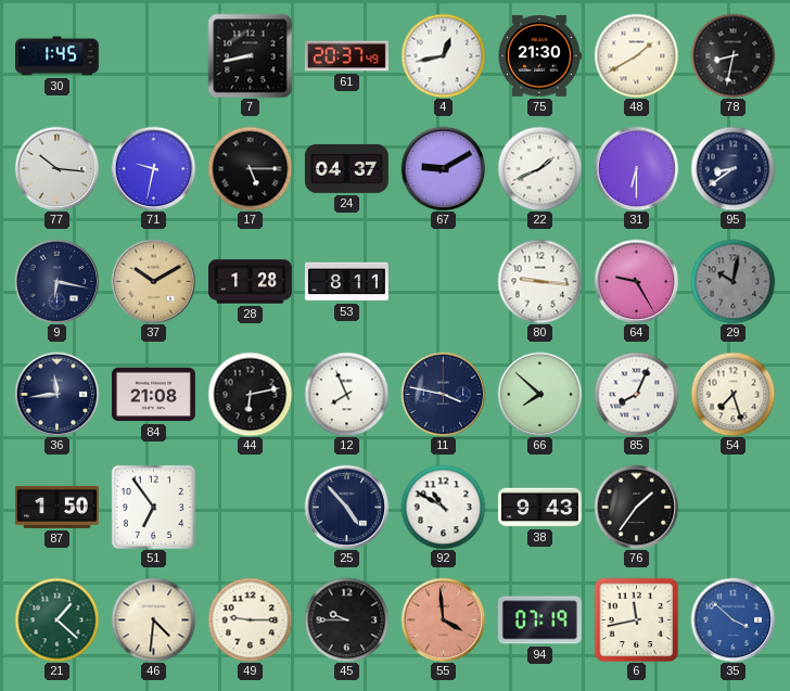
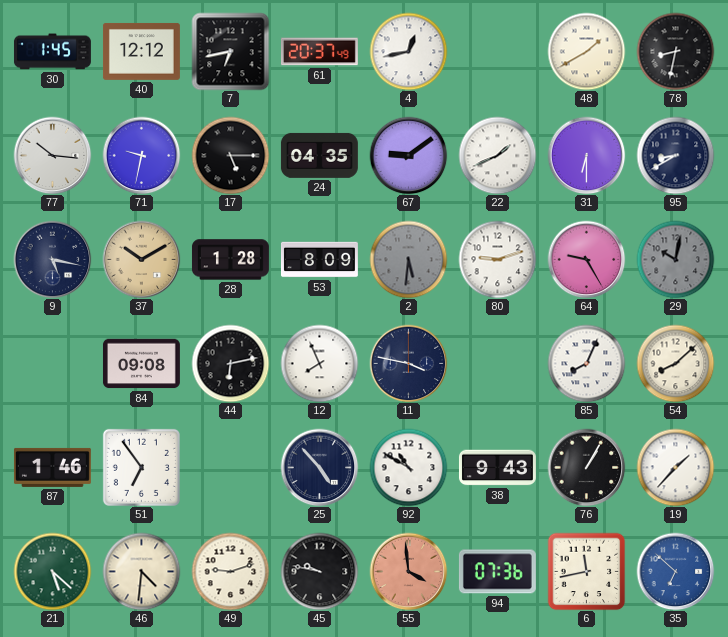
40: none -> 12:12
7: 8:43 -> 6:43
75: 21:30 -> none
24: 04:37 -> 04:35
67: 9:10 -> 9:09
95: 8:39 -> 8:40
9: 6:17 -> 5:17
53: 8:11 -> 8:09
2: none -> 5:31
80: 9:16 -> 9:12
36: 11:44 -> none
84: 21:08 -> 09:08
66: 7:52 -> none
54: 7:27 -> 8:08
87: 1:50 -> 1:46
76: 1:36 -> 1:05
19: none -> 1:37
21: 1:22 -> 5:22
49: 9:15 -> 9:12
45: 9:45 -> 9:47
94: 07:19 -> 07:36
35: 3:52 -> 6:52
